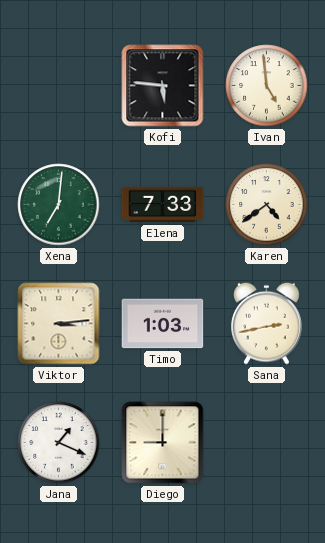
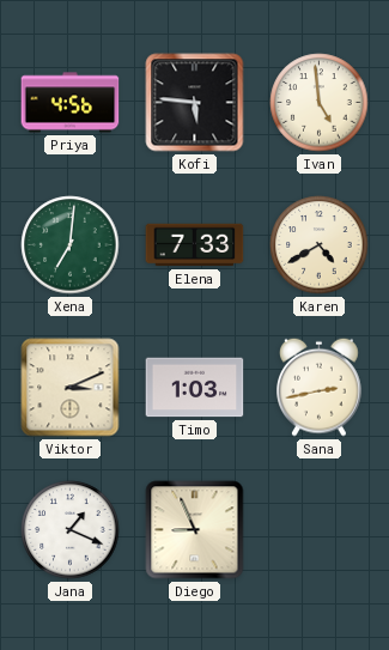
Priya: none -> 4:56
Karen: 4:39 -> 4:40
Viktor: 3:14 -> 3:11
Diego: 9:00 -> 8:56
